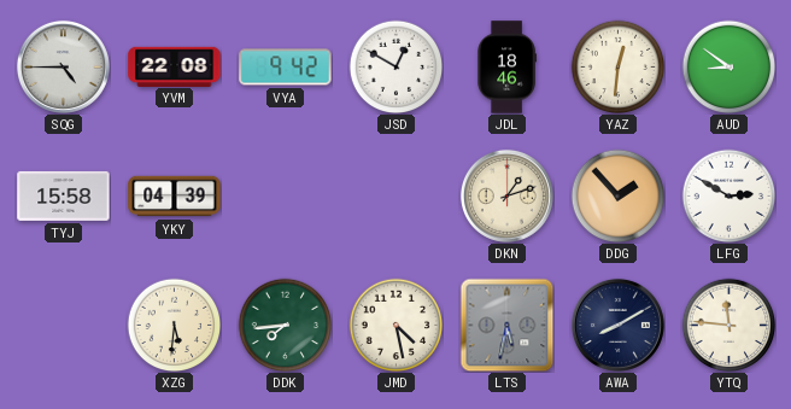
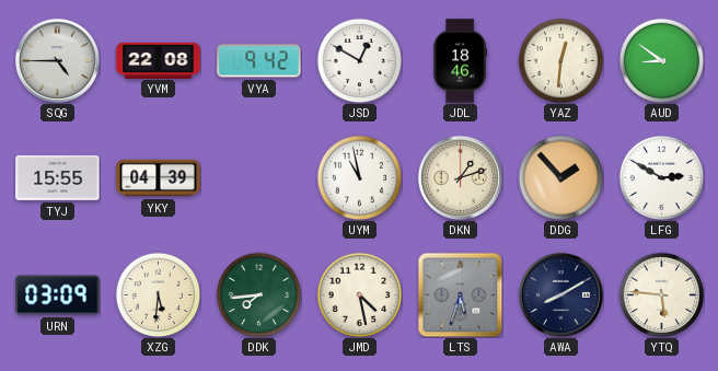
TYJ: 15:58 -> 15:55
UYM: none -> 10:58
URN: none -> 03:09
LTS: 5:32 -> 5:33
YTQ: 11:46 -> 5:46
